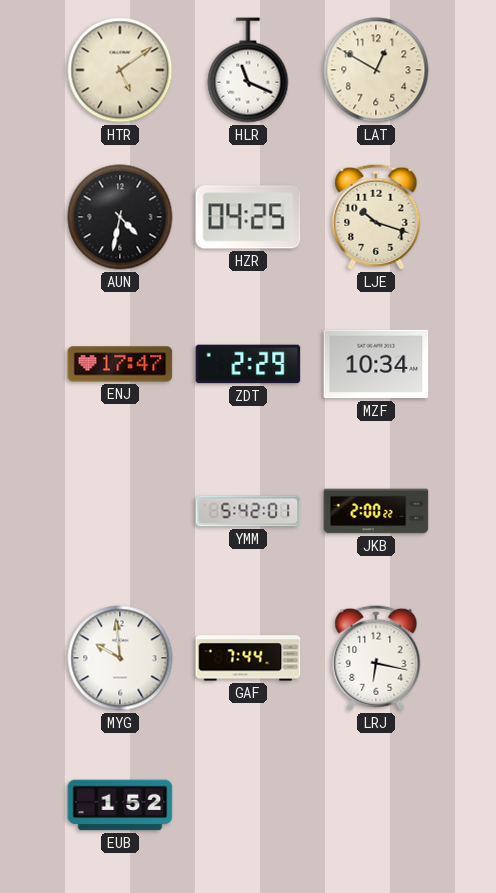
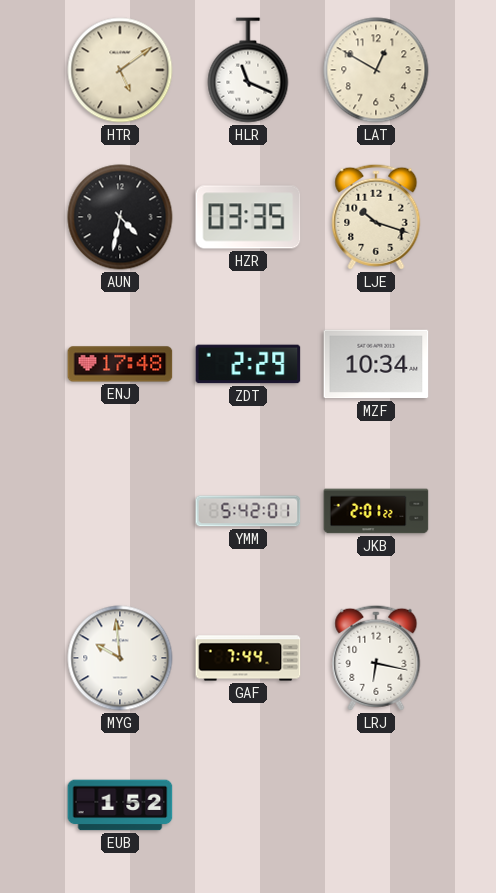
HZR: 04:25 -> 03:35
ENJ: 17:47 -> 17:48
JKB: 2:00 -> 2:01
